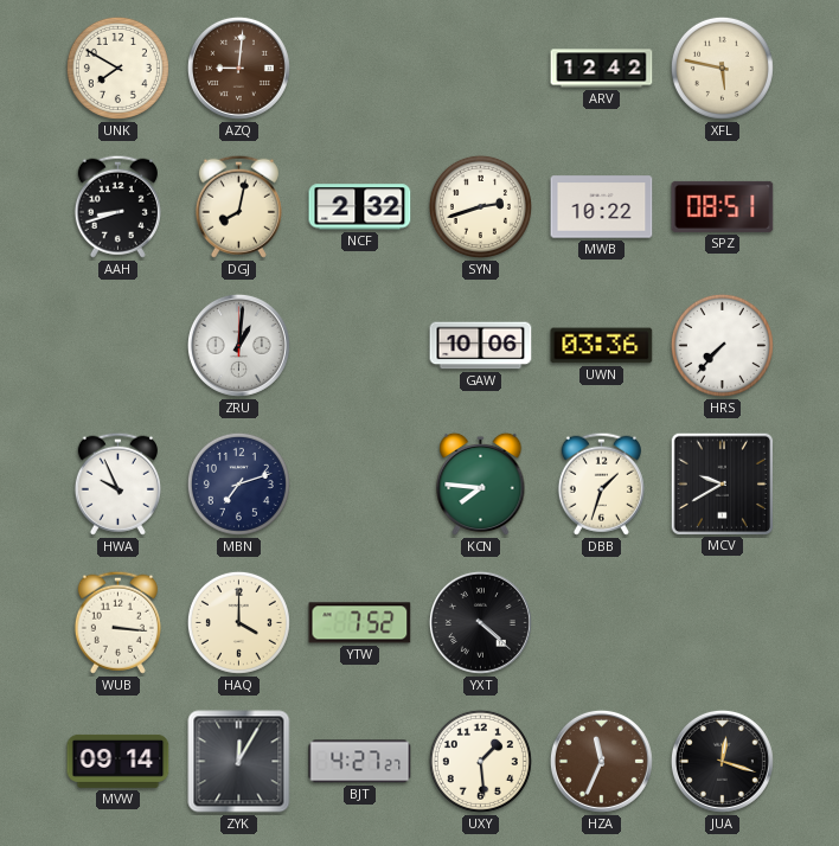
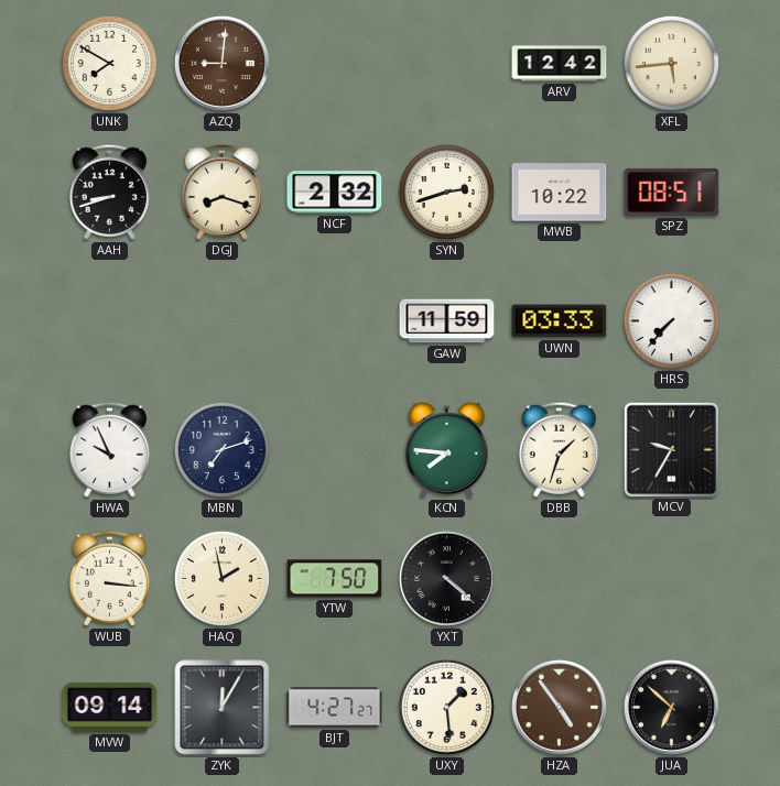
XFL: 5:47 -> 5:44
DGJ: 8:02 -> 8:18
ZRU: 1:01 -> none
GAW: 10:06 -> 11:59
UWN: 03:36 -> 03:33
MCV: 9:40 -> 9:35
HAQ: 4:00 -> 1:58
YTW: 7:52 -> 7:50
HZA: 11:34 -> 4:54
JUA: 12:18 -> 6:52
